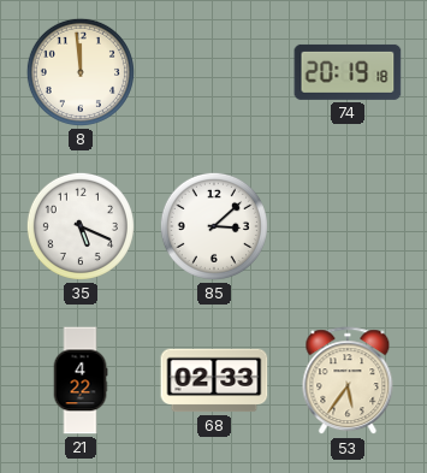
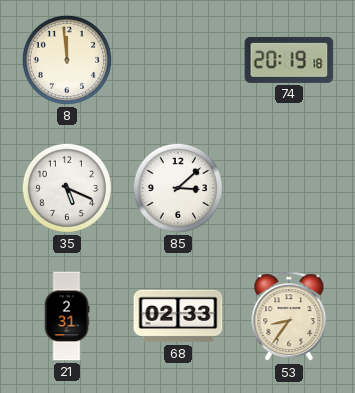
21: 4:22 -> 2:31
53: 5:36 -> 8:36
